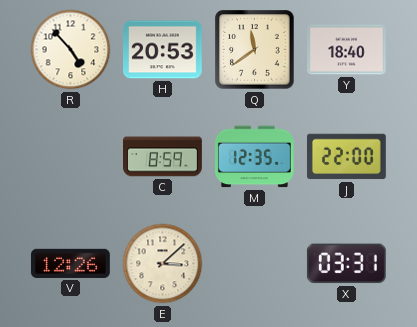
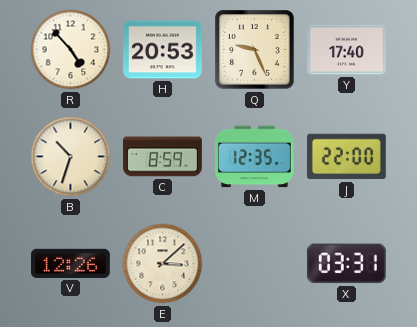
Q: 11:39 -> 9:26
Y: 18:40 -> 17:40
B: none -> 10:33
